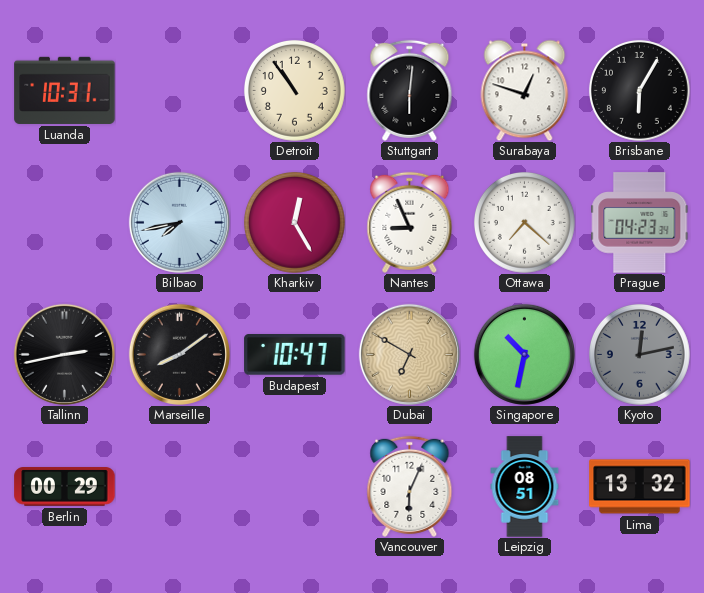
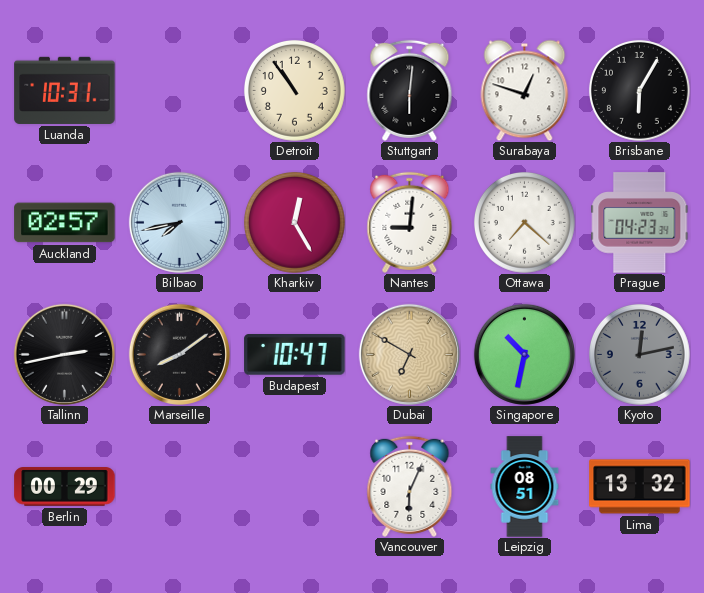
Auckland: none -> 02:57
Nantes: 8:56 -> 9:01
